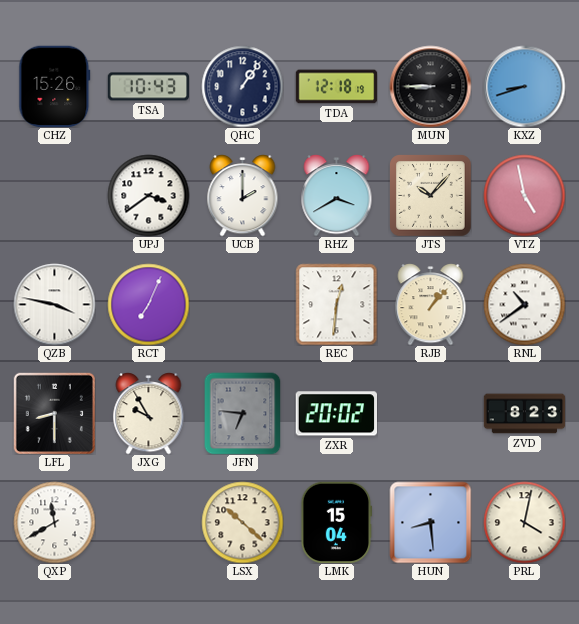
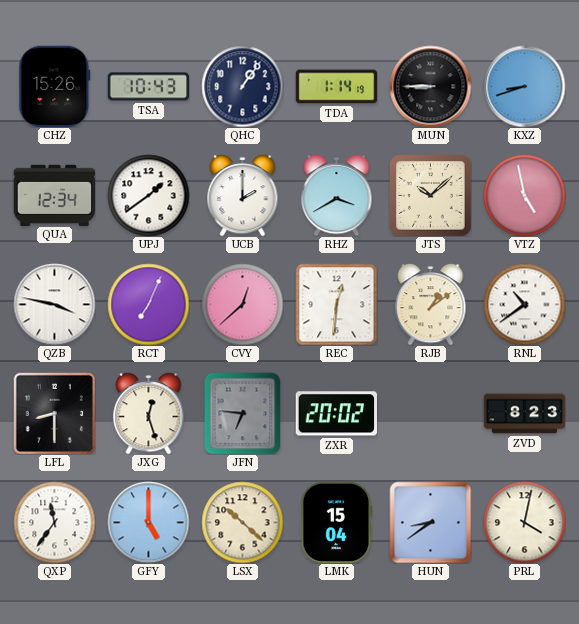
TDA: 12:18 -> 1:14
QUA: none -> 12:34
UPJ: 3:39 -> 1:39
JTS: 10:07 -> 10:08
CVY: none -> 12:38
RJB: 1:07 -> 1:09
JXG: 9:55 -> 12:27
QXP: 11:40 -> 11:36
GFY: none -> 5:00
HUN: 8:29 -> 8:39
